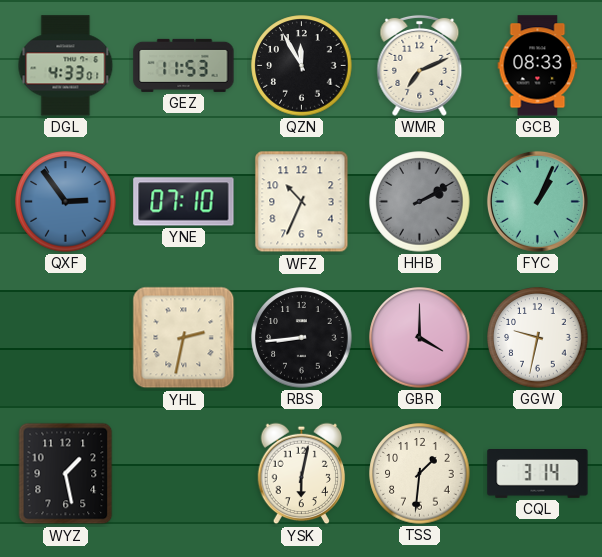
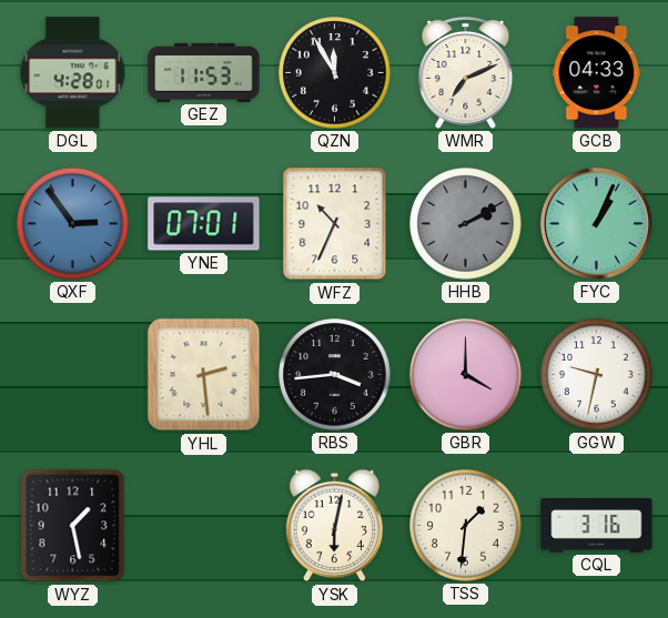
DGL: 4:33 -> 4:28
GCB: 08:33 -> 04:33
YNE: 07:10 -> 07:01
YHL: 2:32 -> 2:29
RBS: 8:44 -> 3:44
CQL: 3:14 -> 3:16
